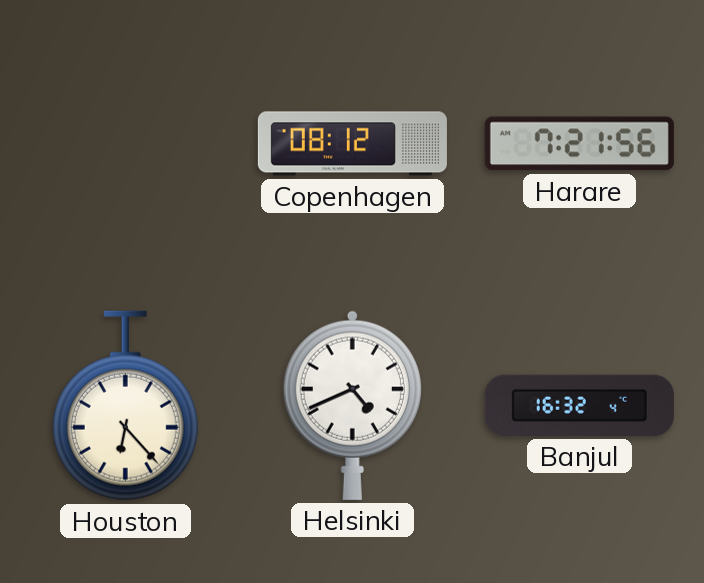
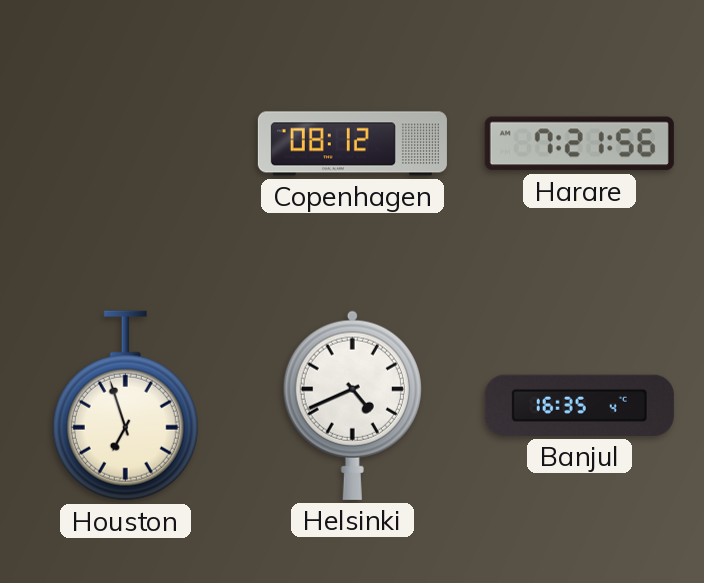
Houston: 6:23 -> 6:57
Banjul: 16:32 -> 16:35
